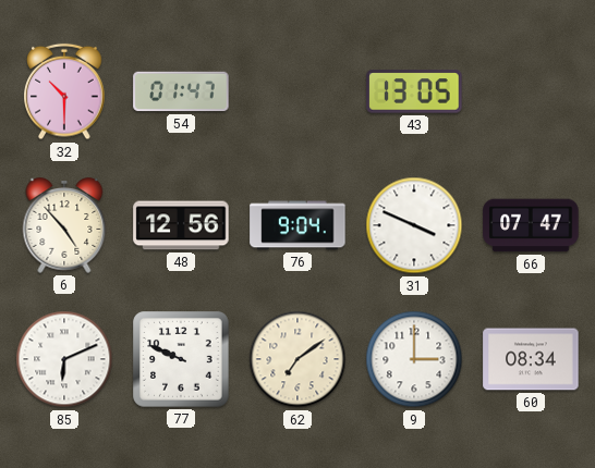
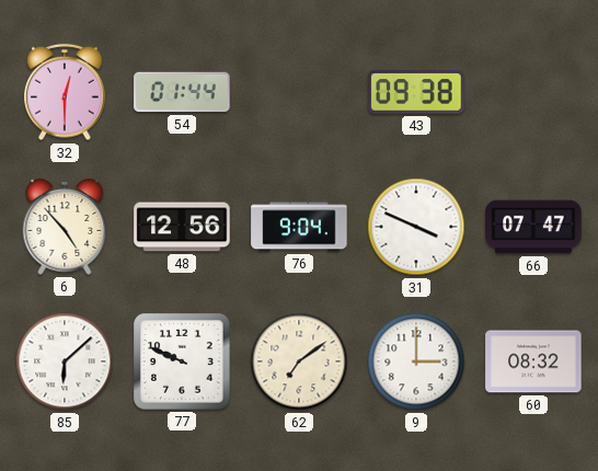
32: 10:30 -> 12:30
54: 01:47 -> 01:44
43: 13:05 -> 09:38
85: 6:11 -> 6:08
60: 08:34 -> 08:32
